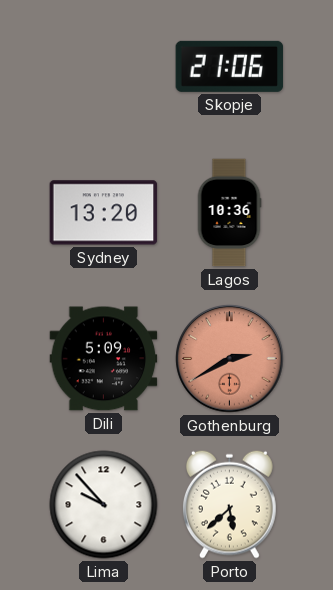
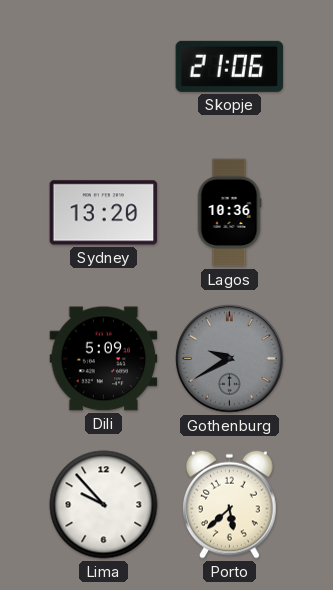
Gothenburg: 2:40 -> 9:40
Gothenburg dial: salmon -> grey
